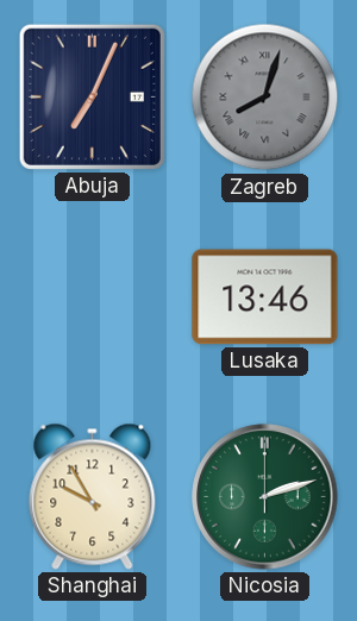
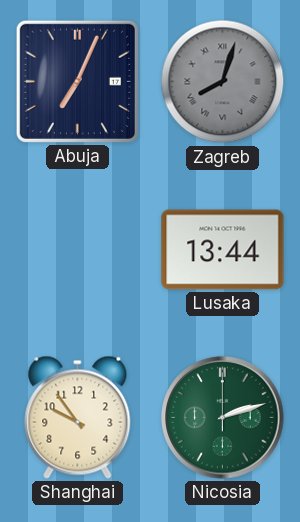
Lusaka: 13:46 -> 13:44
Shanghai: 9:55 -> 9:54
